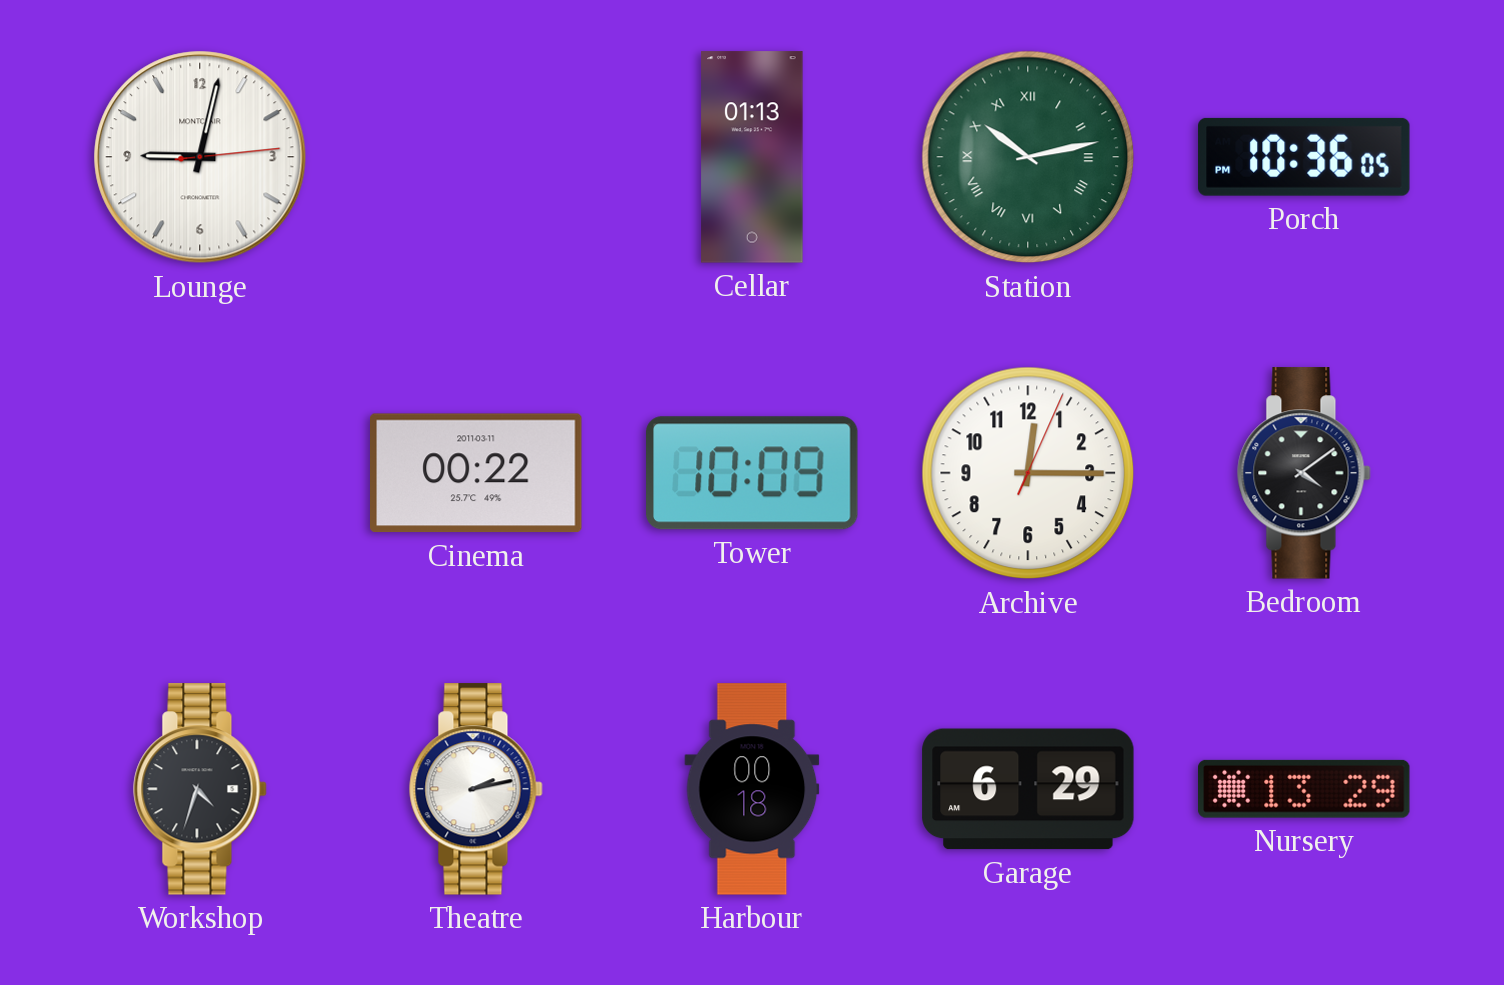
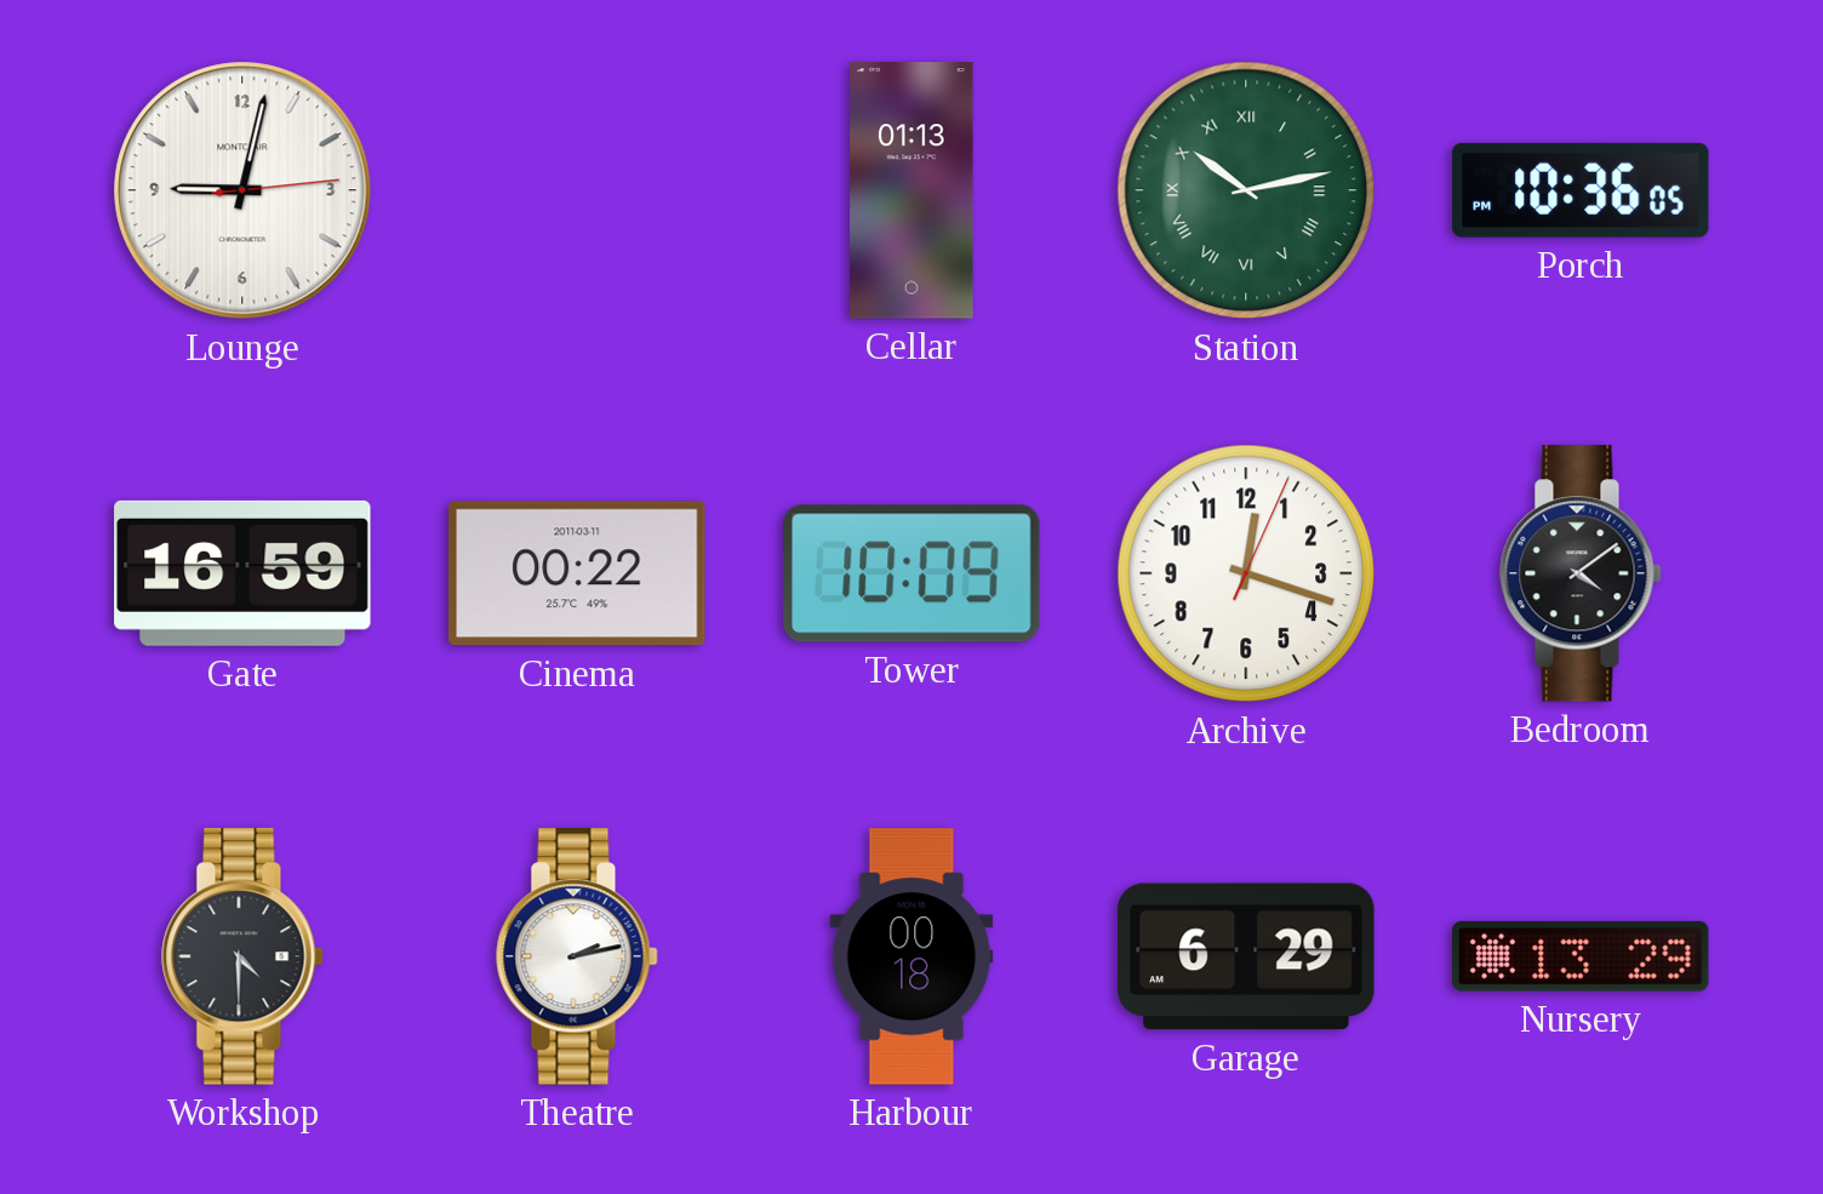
Gate: none -> 16:59
Archive: 12:15 -> 12:18
Workshop: 4:33 -> 4:30
